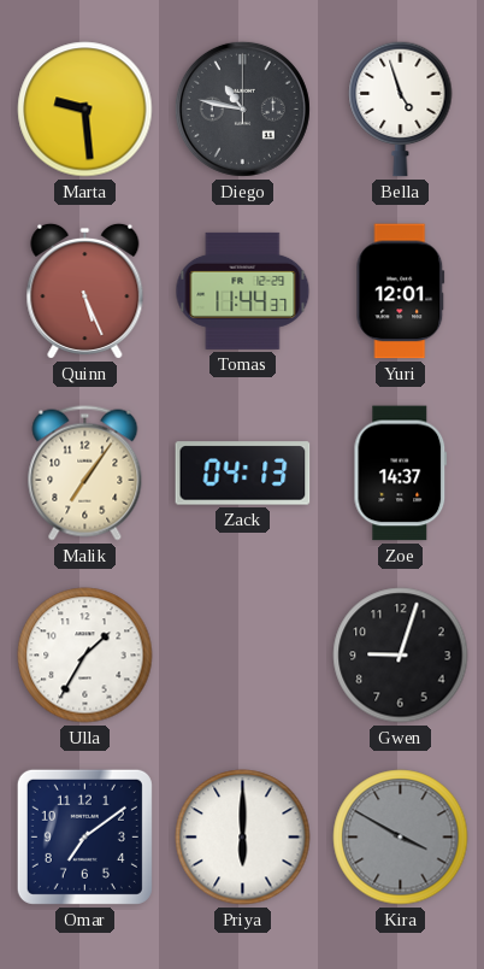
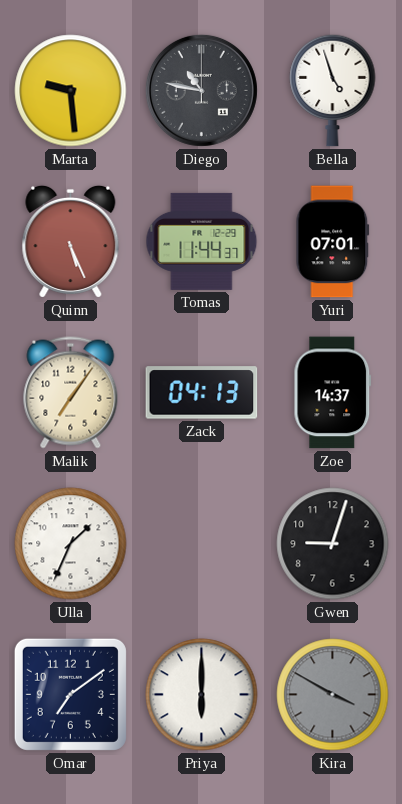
Yuri: 12:01 -> 07:01
Ulla: 1:35 -> 1:34
